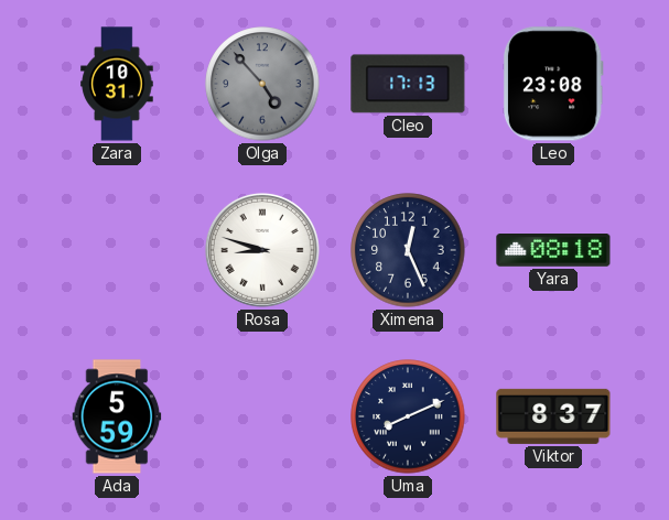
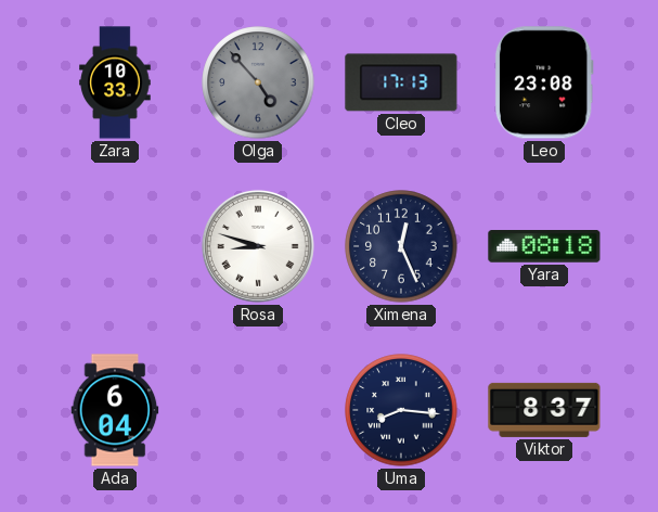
Zara: 10:31 -> 10:33
Ada: 5:59 -> 6:04
Uma: 8:11 -> 8:16
